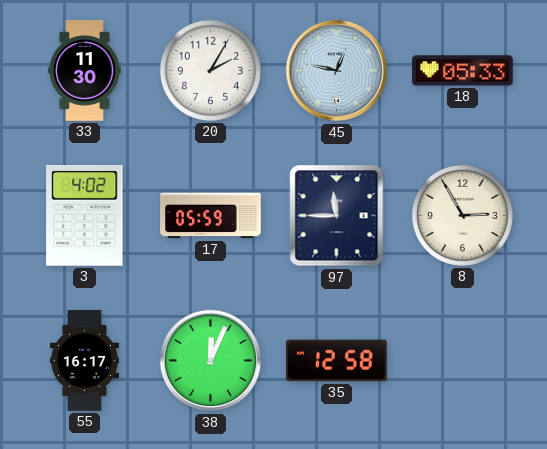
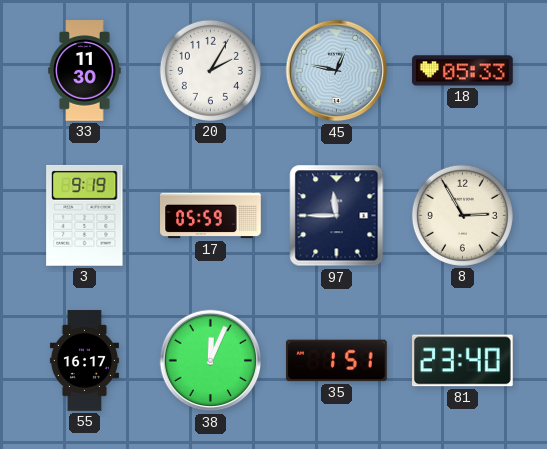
3: 4:02 -> 9:19
35: 12:58 -> 1:51
81: none -> 23:40
